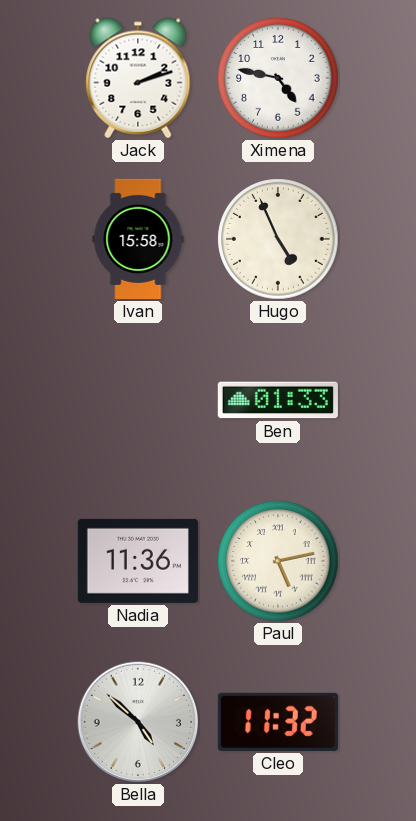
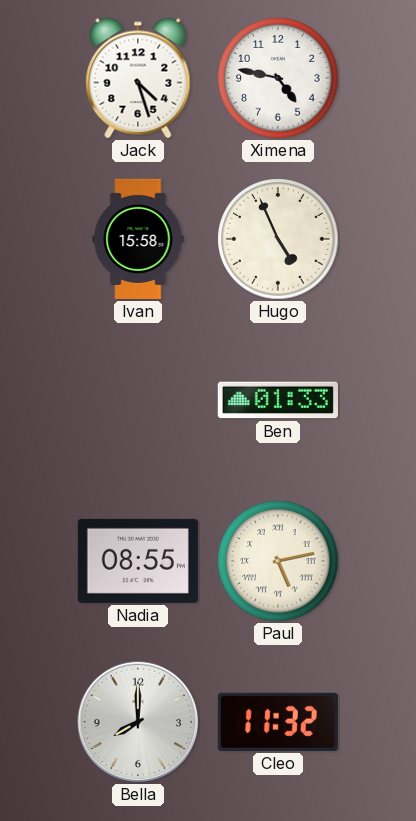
Jack: 2:12 -> 4:27
Nadia: 11:36 -> 08:55
Bella: 4:52 -> 8:00
